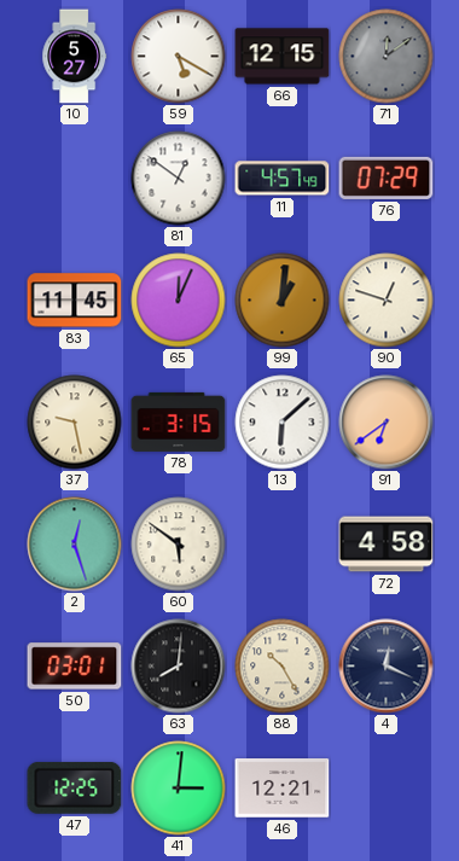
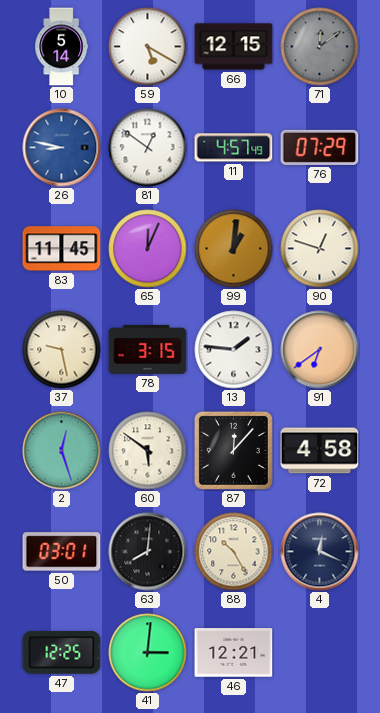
10: 5:27 -> 5:14
26: none -> 8:47
13: 6:08 -> 1:46
87: none -> 12:07
